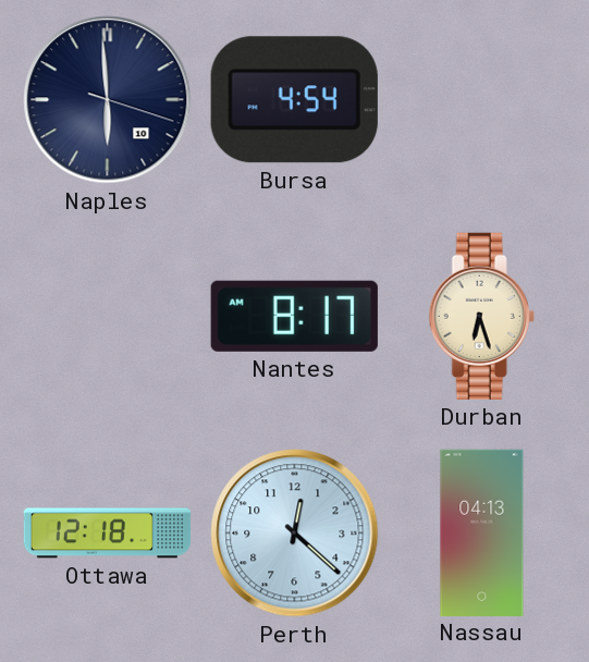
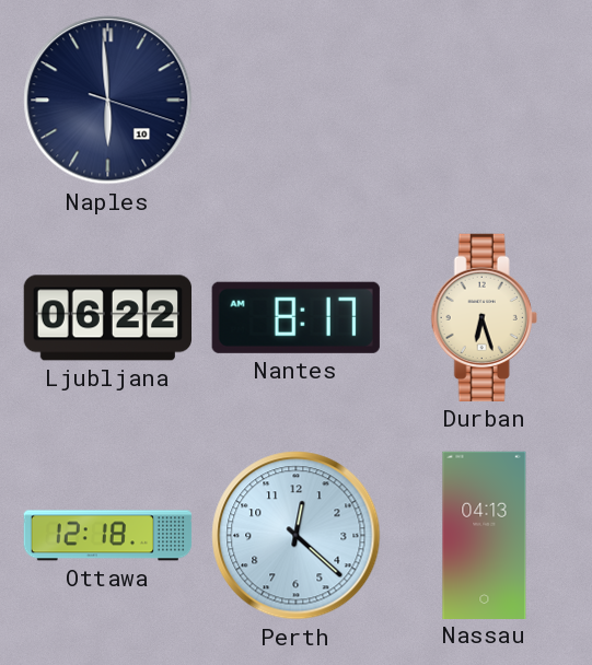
Bursa: 4:54 -> none
Ljubljana: none -> 06:22
